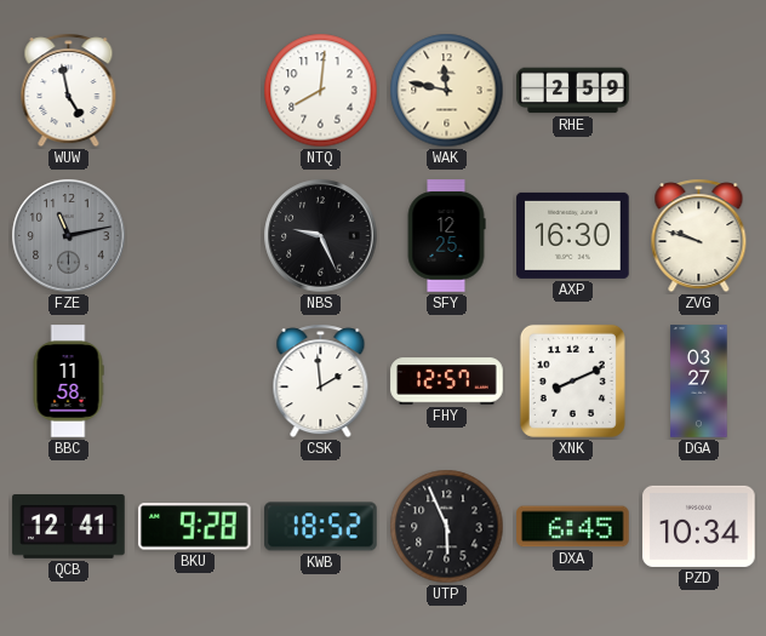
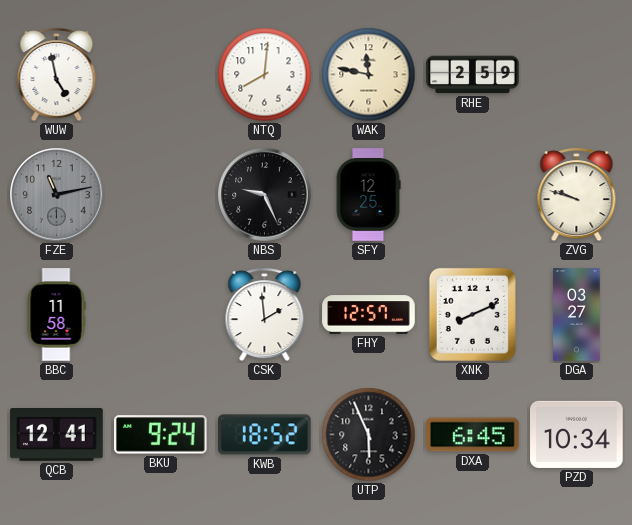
AXP: 16:30 -> none
BKU: 9:28 -> 9:24
